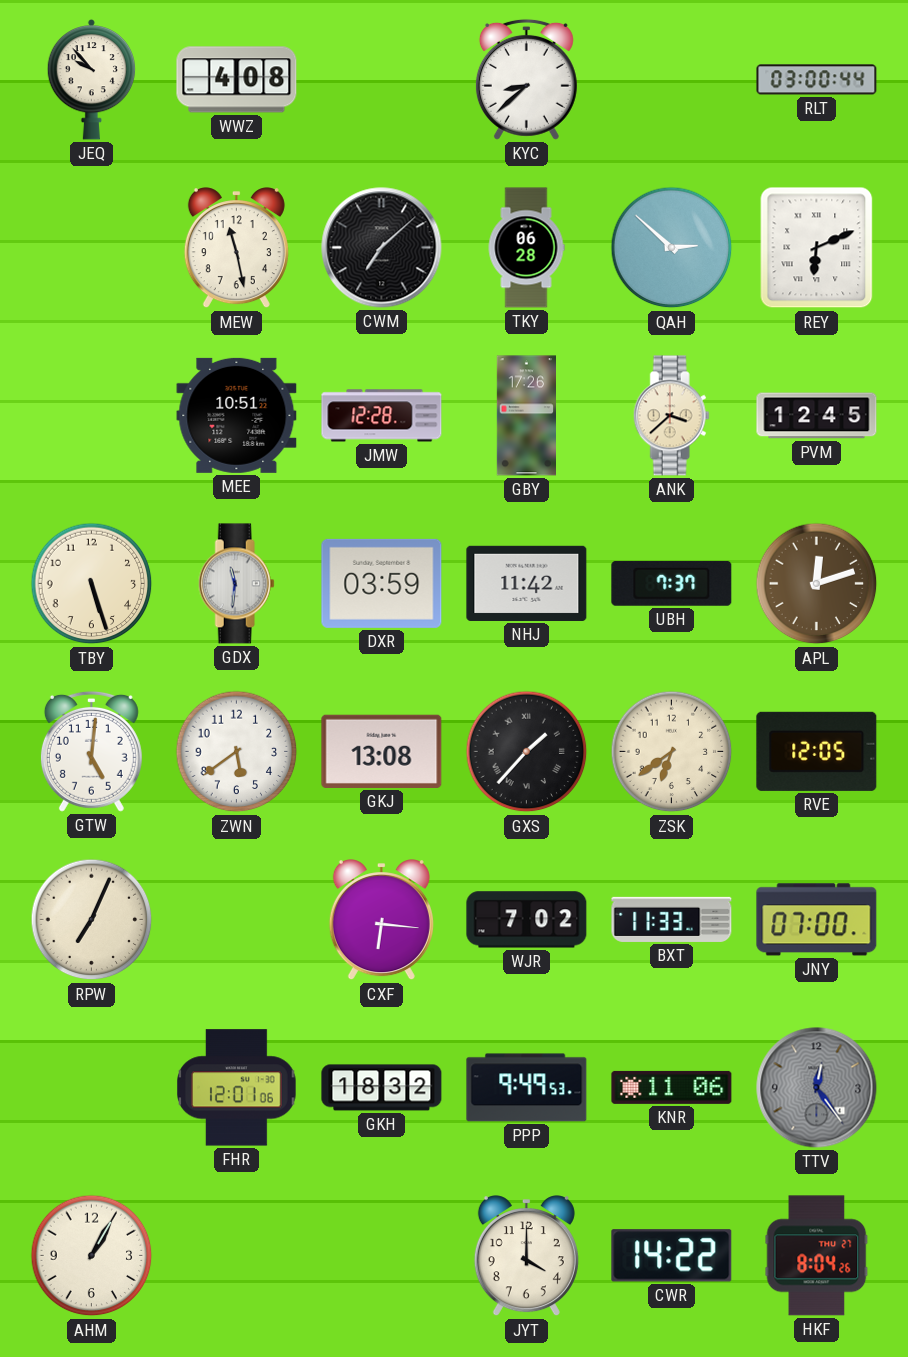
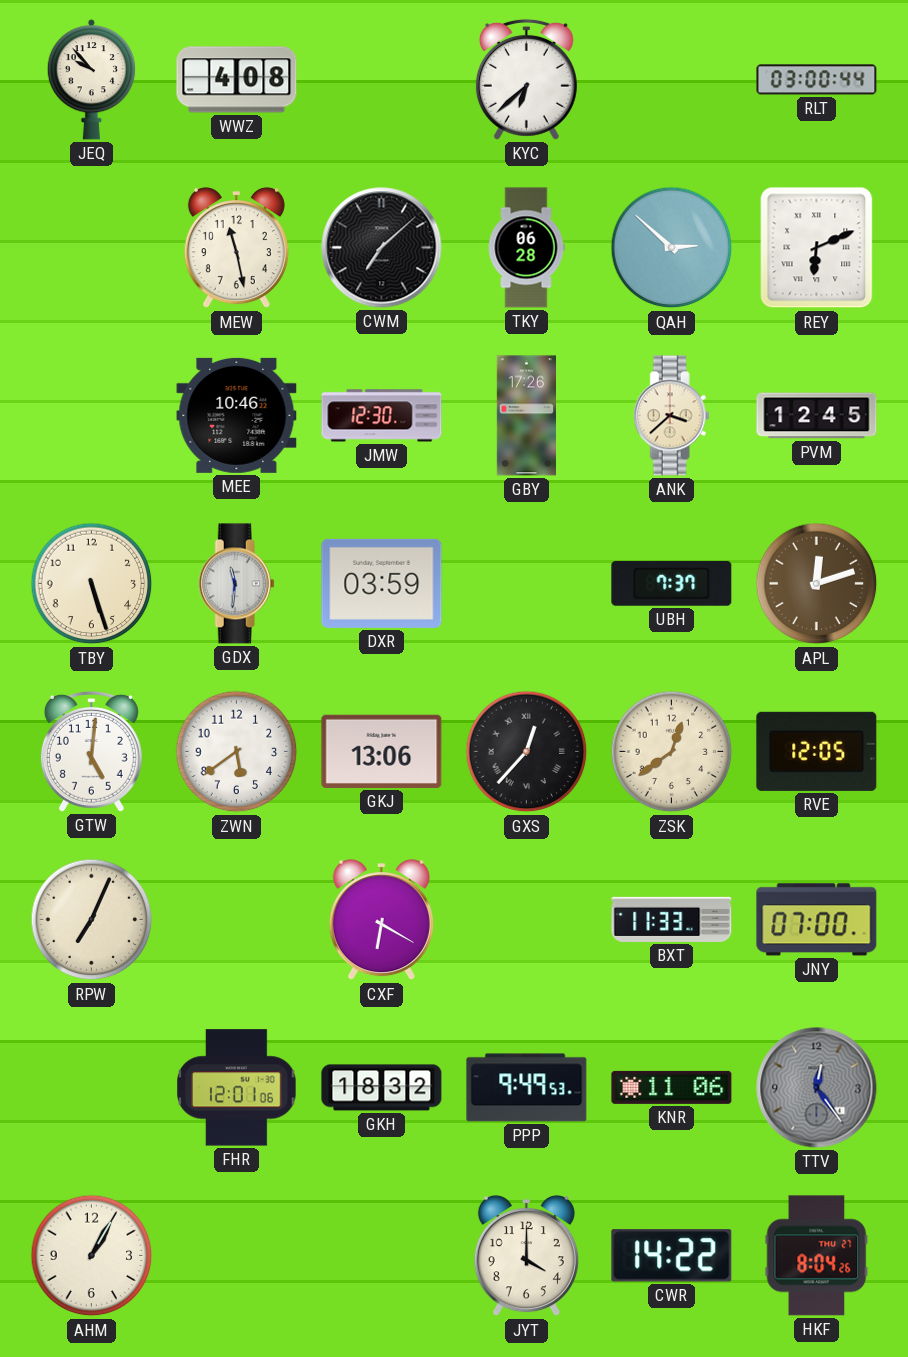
KYC: 8:38 -> 6:38
MEE: 10:51 -> 10:46
JMW: 12:28 -> 12:30
NHJ: 11:42 -> none
GKJ: 13:08 -> 13:06
GXS: 1:37 -> 12:37
ZSK: 6:39 -> 12:39
CXF: 6:16 -> 6:20
WJR: 7:02 -> none
